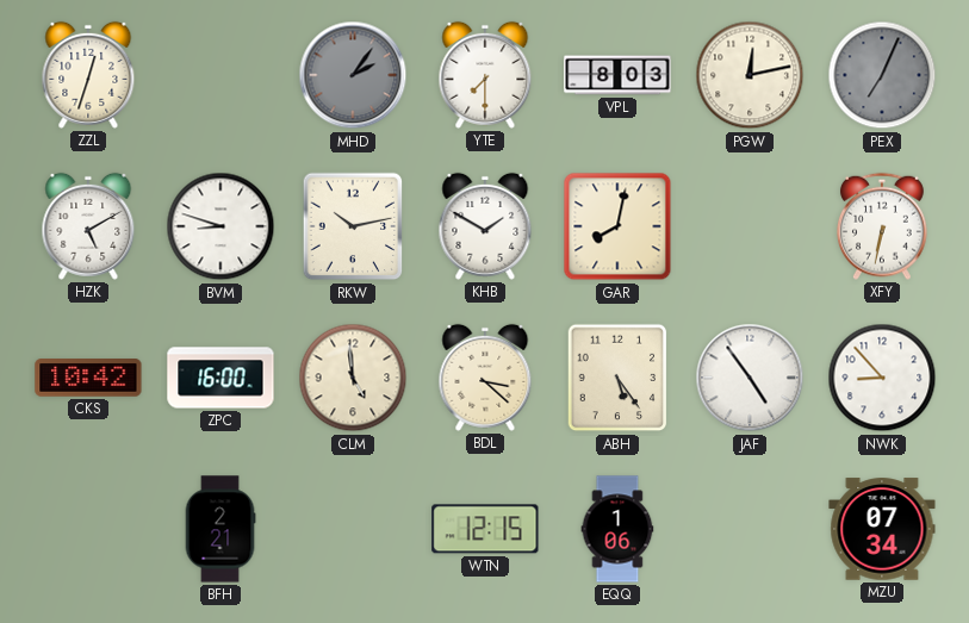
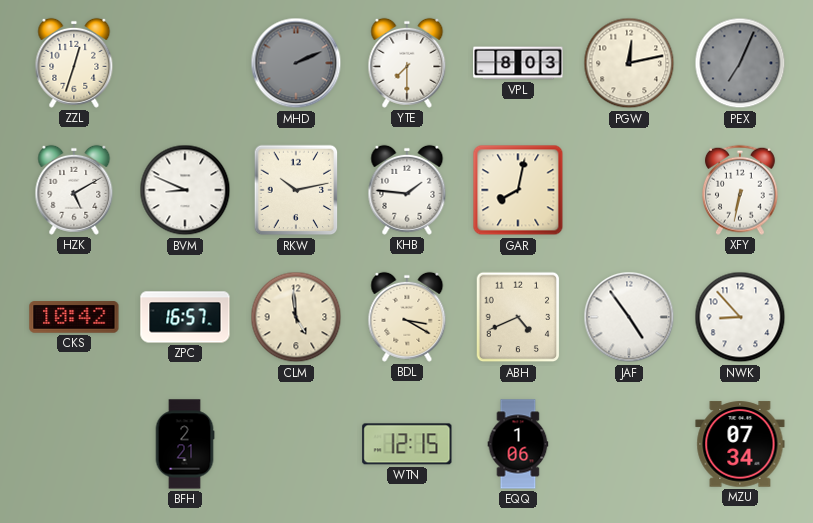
MHD: 2:06 -> 2:11
BVM: 8:48 -> 8:49
KHB: 1:50 -> 1:46
ZPC: 16:00 -> 16:57
BDL: 3:22 -> 3:20
ABH: 5:24 -> 4:41
